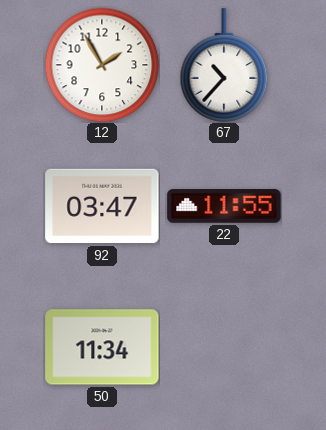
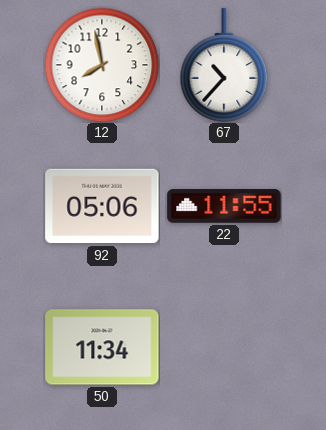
12: 1:55 -> 7:58
92: 03:47 -> 05:06
